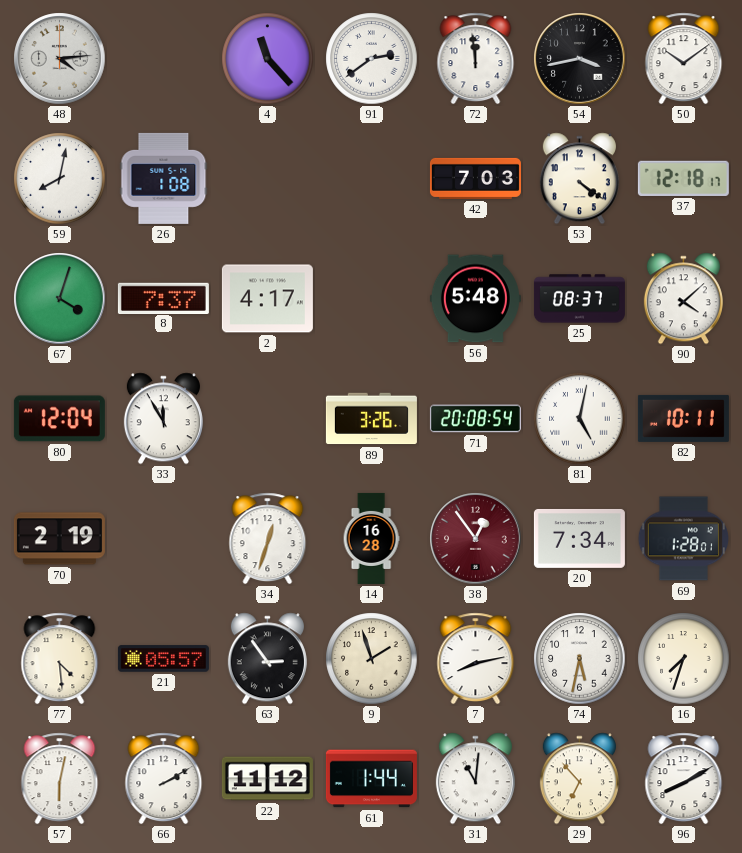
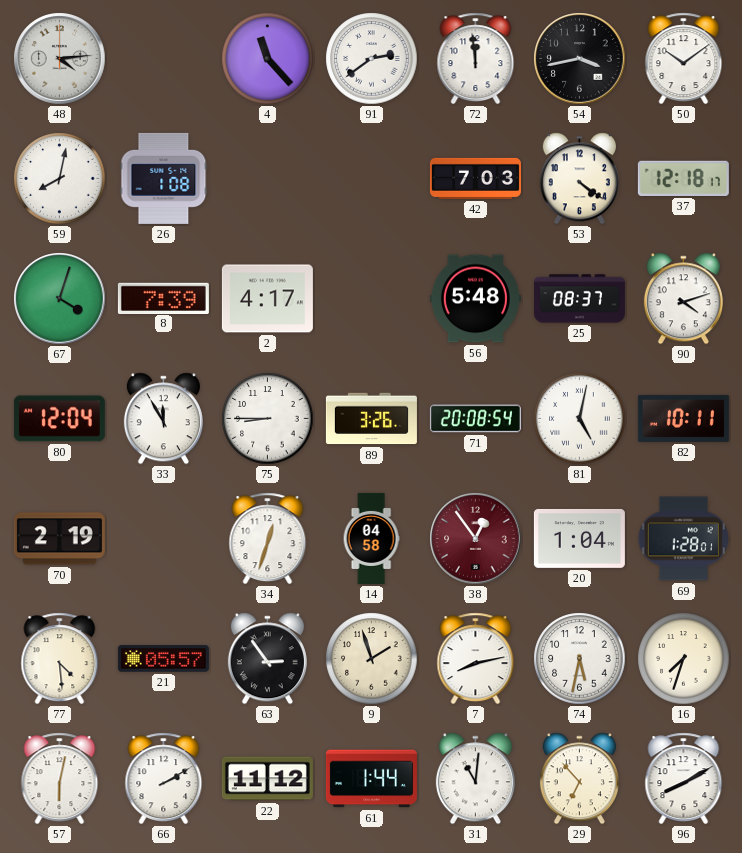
8: 7:37 -> 7:39
90: 4:08 -> 4:12
75: none -> 8:45
14: 16:28 -> 04:58
20: 7:34 -> 1:04
